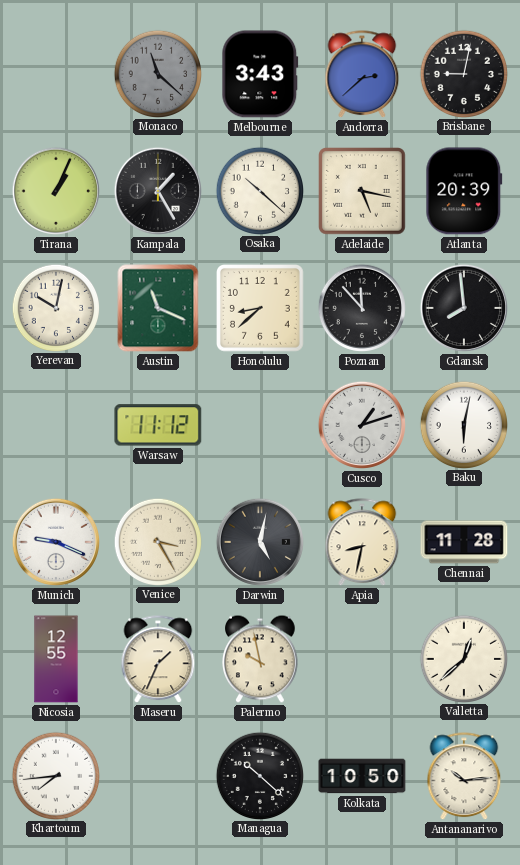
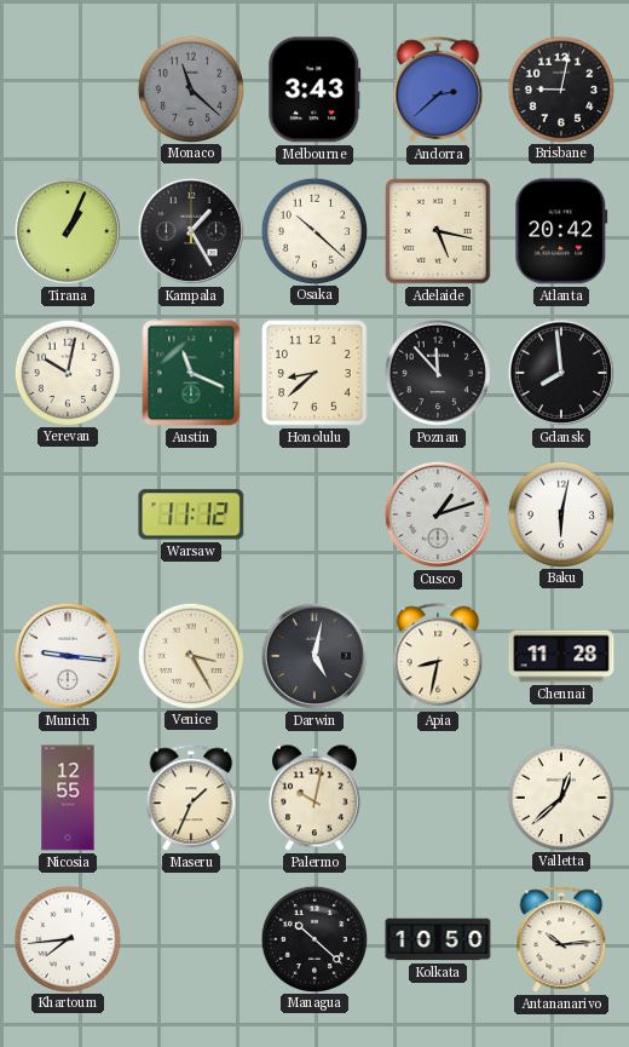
Atlanta: 20:39 -> 20:42
Munich: 9:19 -> 9:16
Palermo: 9:58 -> 10:02
